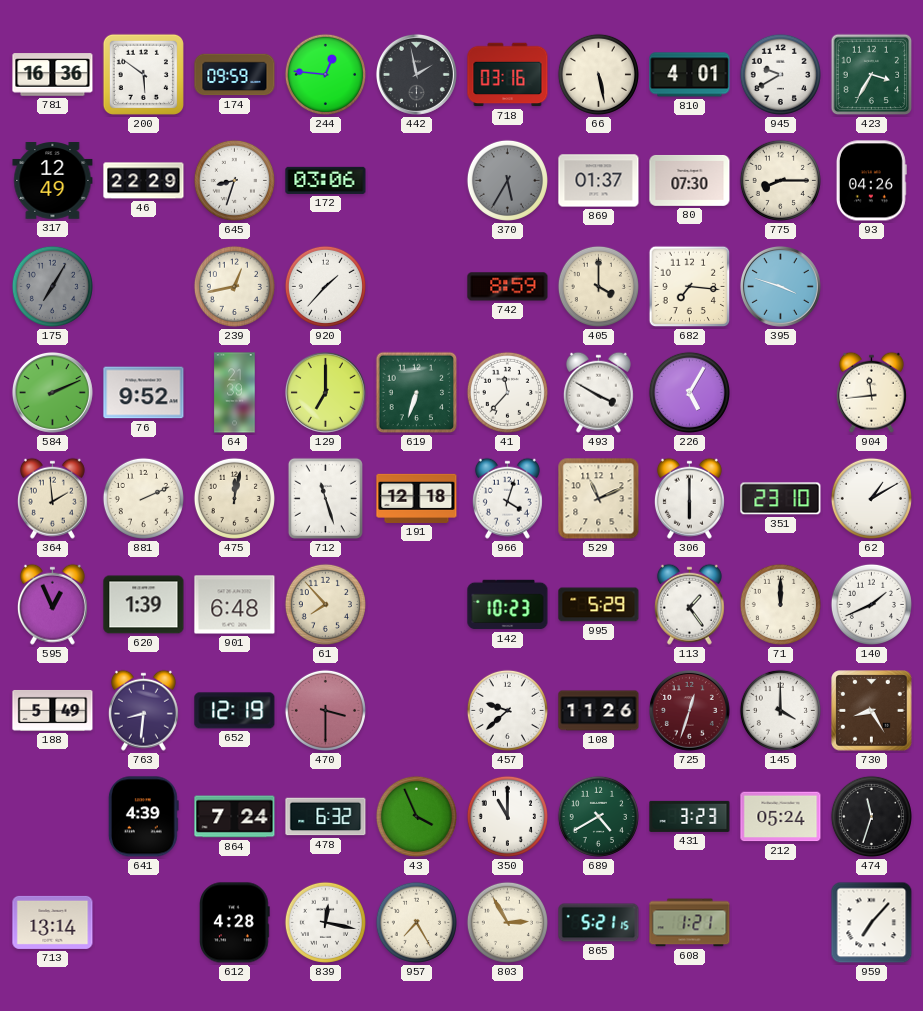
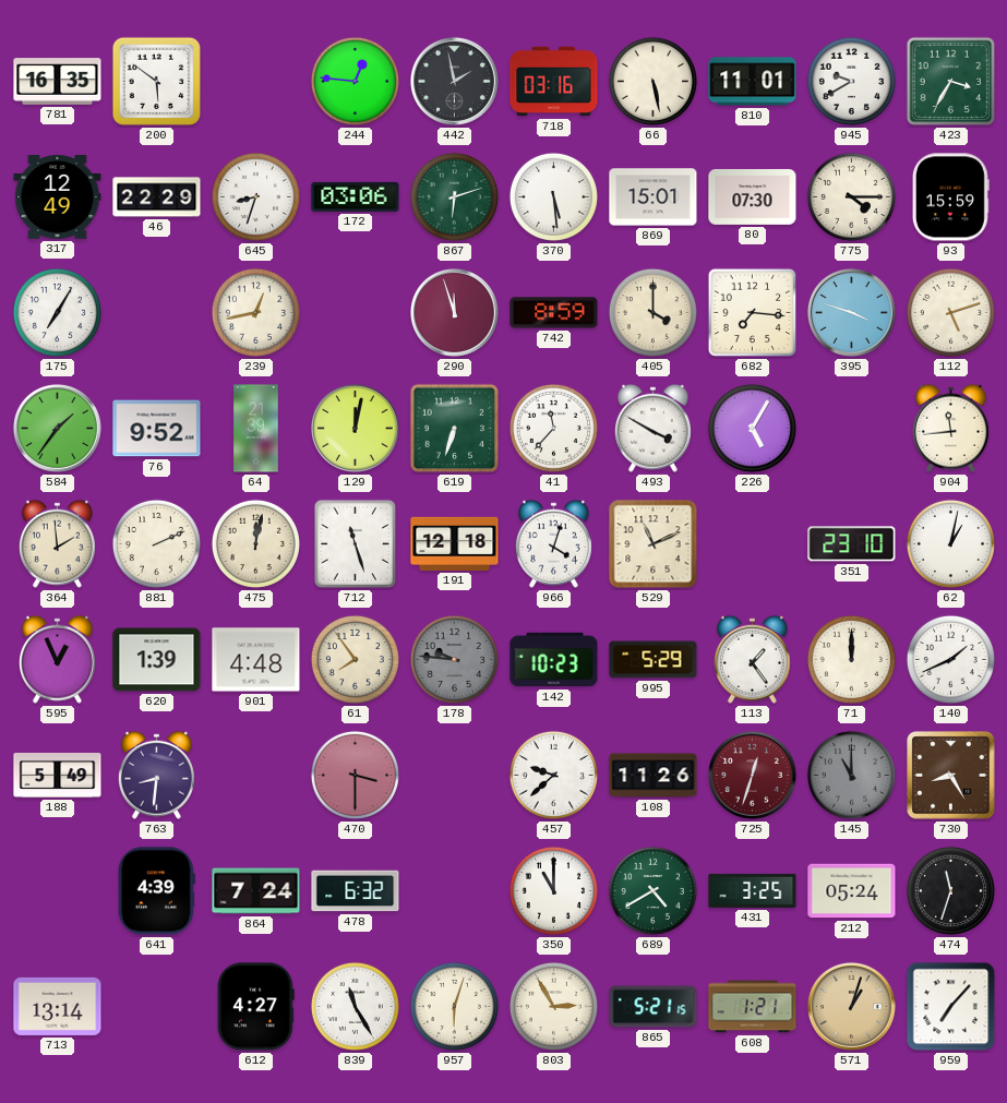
781: 16:36 -> 16:35
174: 09:59 -> none
810: 4:01 -> 11:01
867: none -> 6:12
370: 5:35 -> 5:29
370 dial: grey -> white
869: 01:37 -> 15:01
775: 8:15 -> 4:15
93: 04:26 -> 15:59
175 dial: grey -> white
920: 1:37 -> none
290: none -> 11:57
112: none -> 5:12
584: 2:11 -> 1:36
129: 7:00 -> 12:02
306: 6:00 -> none
62: 1:10 -> 1:02
901: 6:48 -> 4:48
61: 7:53 -> 7:54
178: none -> 9:46
652: 12:19 -> none
145: 4:00 -> 11:00
145 dial: white -> grey
43: 3:56 -> none
431: 3:23 -> 3:25
612: 4:28 -> 4:27
839: 12:17 -> 11:25
957: 7:25 -> 6:03
571: none -> 1:03
